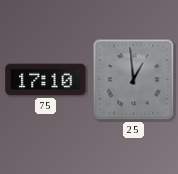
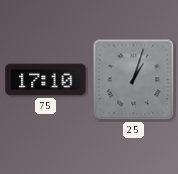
25: 12:59 -> 1:03
